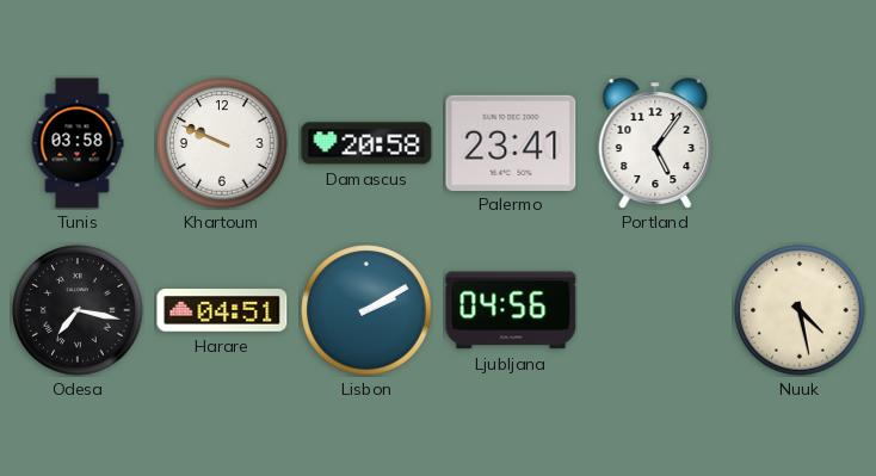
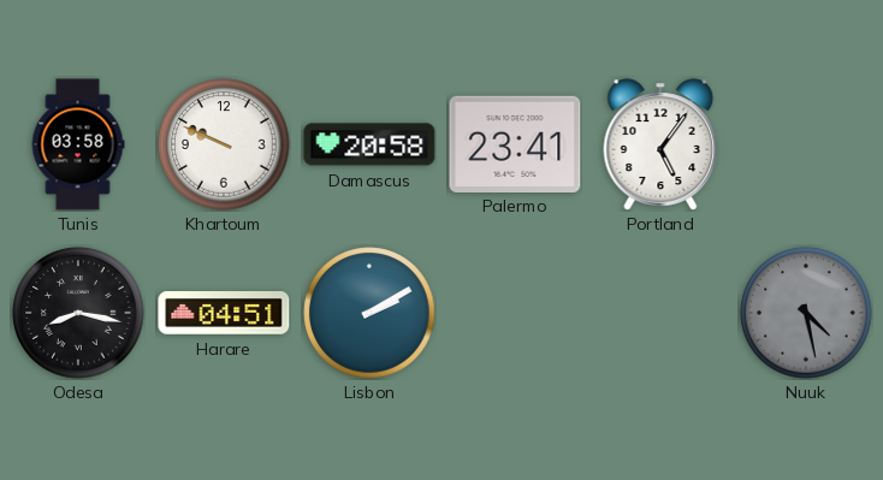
Odesa: 7:17 -> 8:17
Ljubljana: 04:56 -> none
Nuuk dial: cream -> grey
